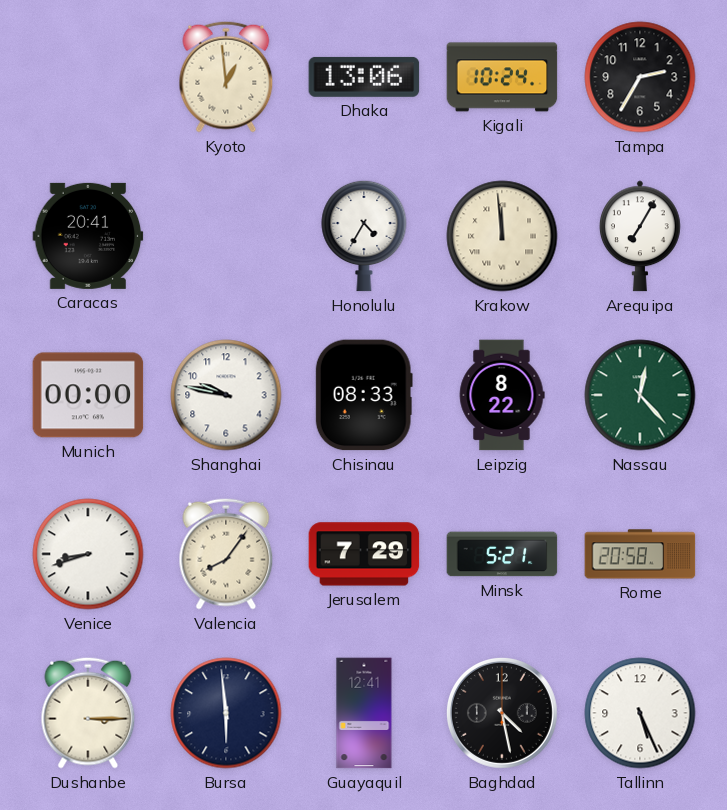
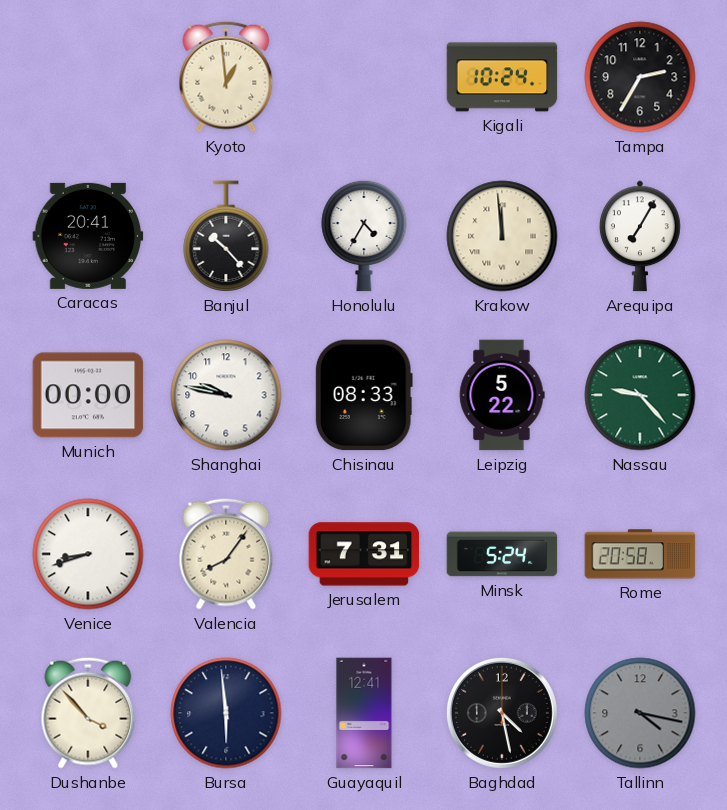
Dhaka: 13:06 -> none
Banjul: none -> 10:23
Leipzig: 8:22 -> 5:22
Nassau: 12:23 -> 9:23
Jerusalem: 7:29 -> 7:31
Minsk: 5:21 -> 5:24
Dushanbe: 3:15 -> 3:53
Tallinn: 5:26 -> 4:17
Tallinn dial: white -> grey
